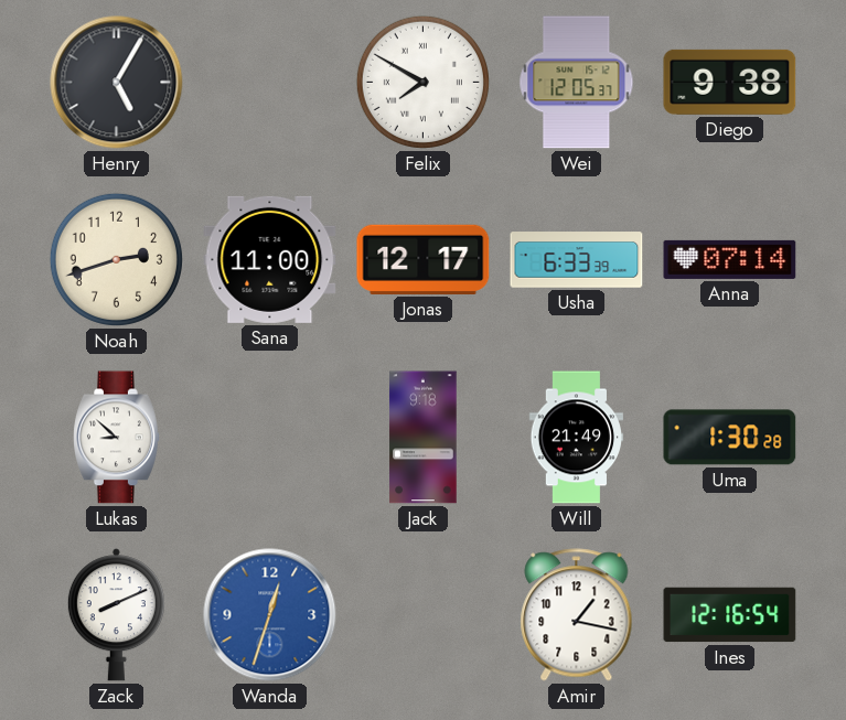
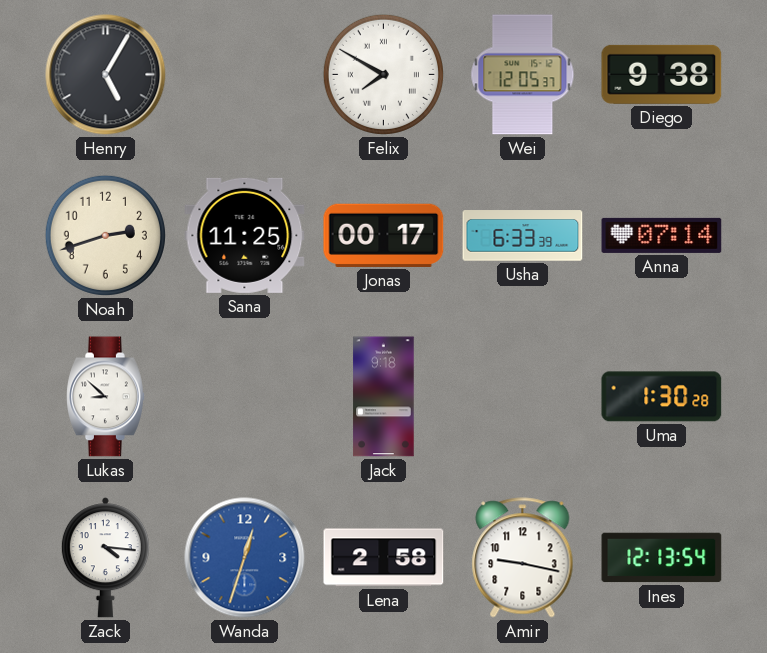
Sana: 11:00 -> 11:25
Jonas: 12:17 -> 00:17
Will: 21:49 -> none
Zack: 8:11 -> 4:16
Lena: none -> 2:58
Amir: 1:17 -> 9:17
Ines: 12:16 -> 12:13
